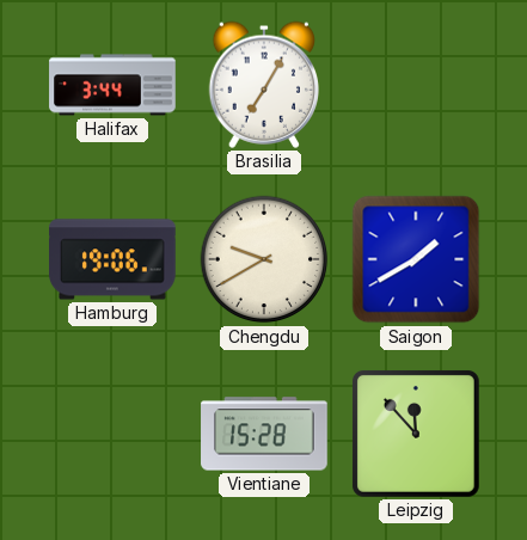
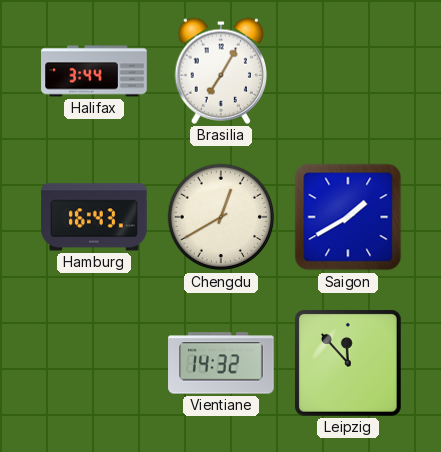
Hamburg: 19:06 -> 16:43
Chengdu: 9:40 -> 12:40
Vientiane: 15:28 -> 14:32
